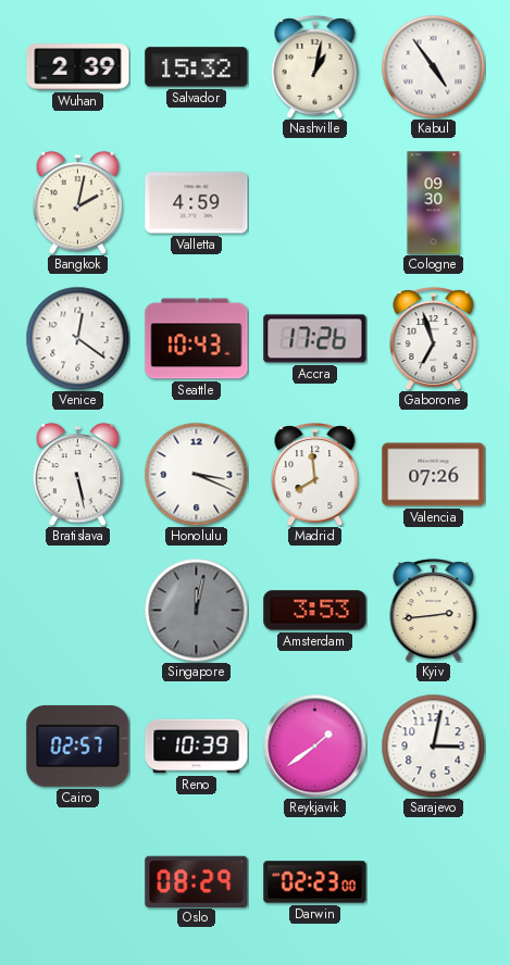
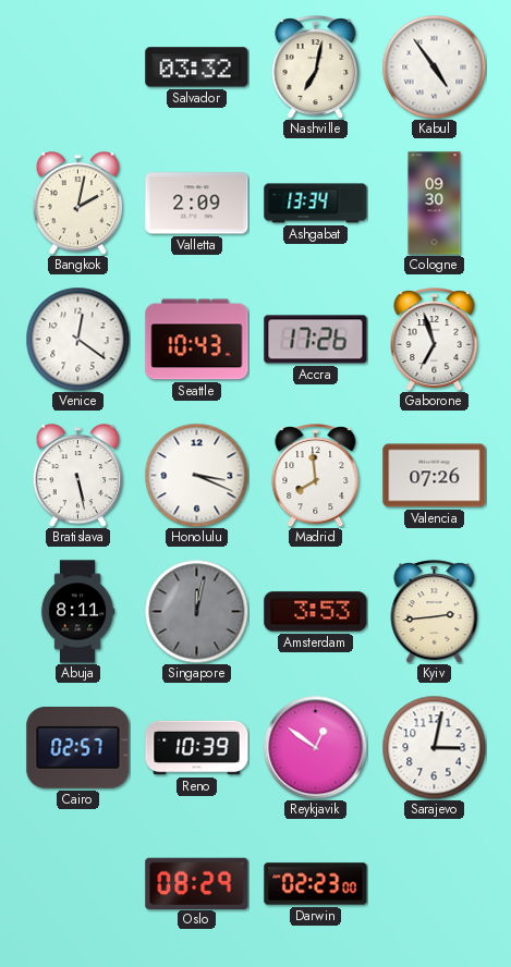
Wuhan: 2:39 -> none
Salvador: 15:32 -> 03:32
Nashville: 1:02 -> 7:02
Valletta: 4:59 -> 2:09
Ashgabat: none -> 13:34
Abuja: none -> 8:11
Reykjavik: 1:39 -> 12:51
